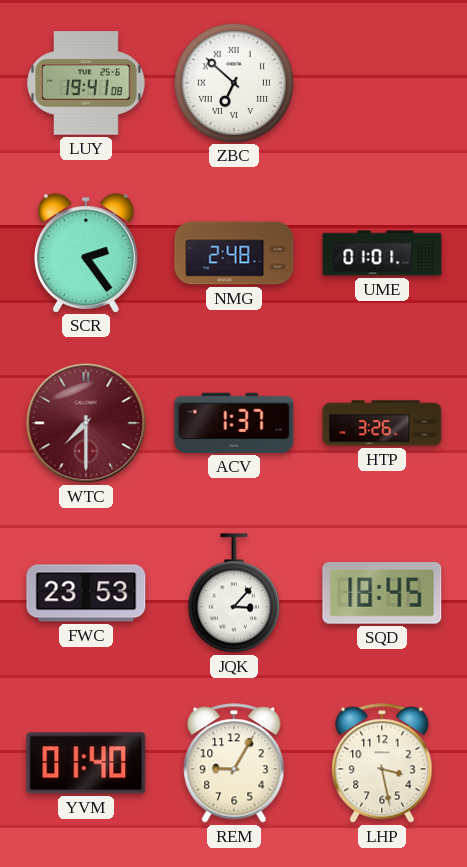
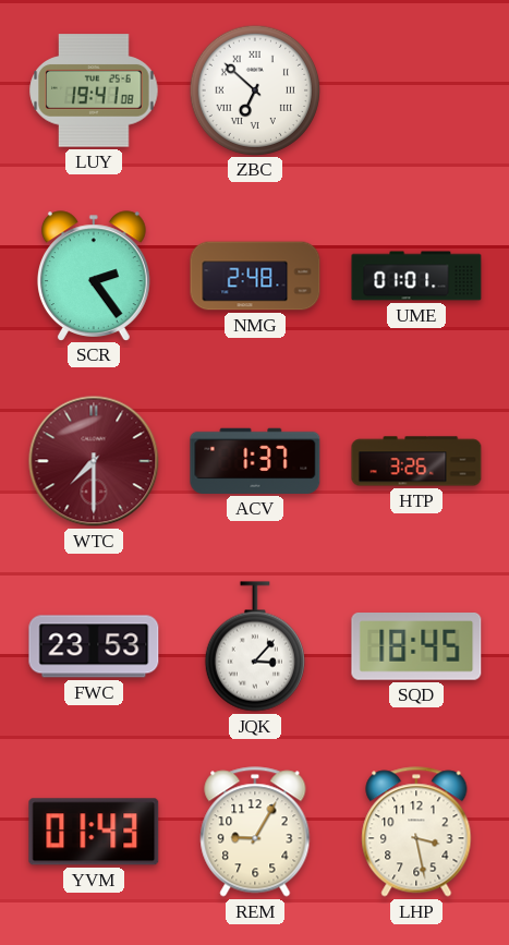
YVM: 01:40 -> 01:43
